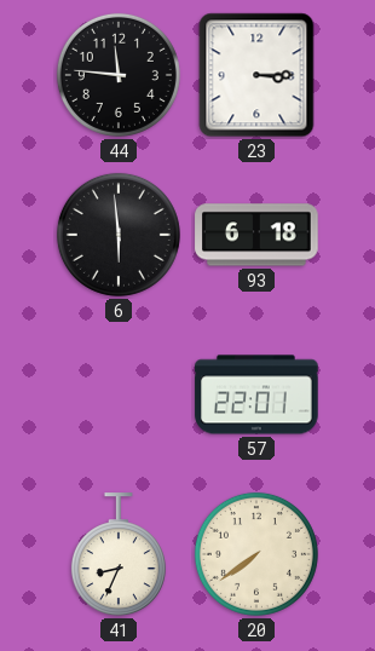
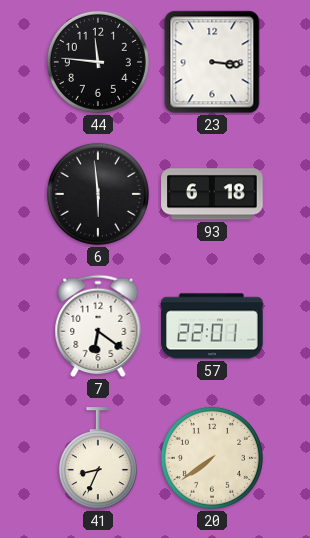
23: 3:15 -> 3:16
7: none -> 6:21
